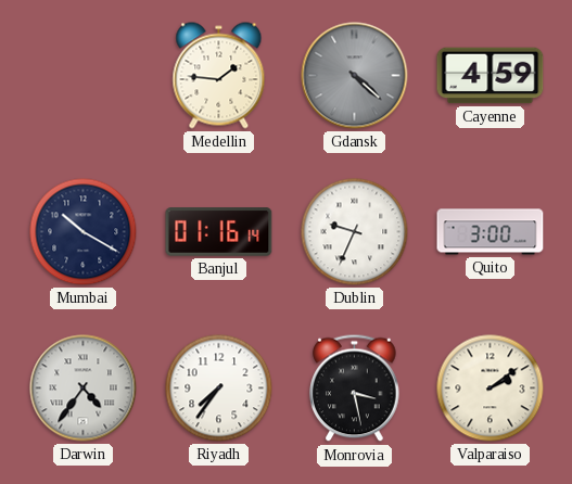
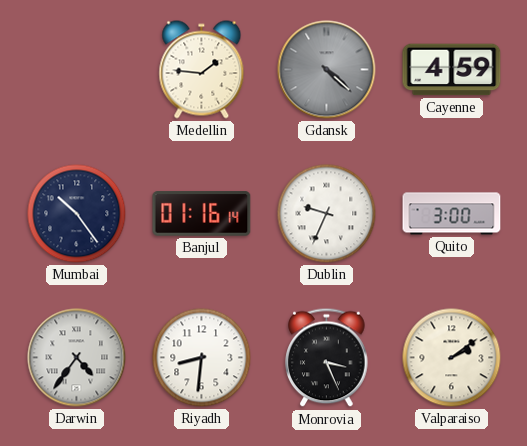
Mumbai: 10:20 -> 10:24
Riyadh: 7:36 -> 8:31
Monrovia: 3:28 -> 3:26
